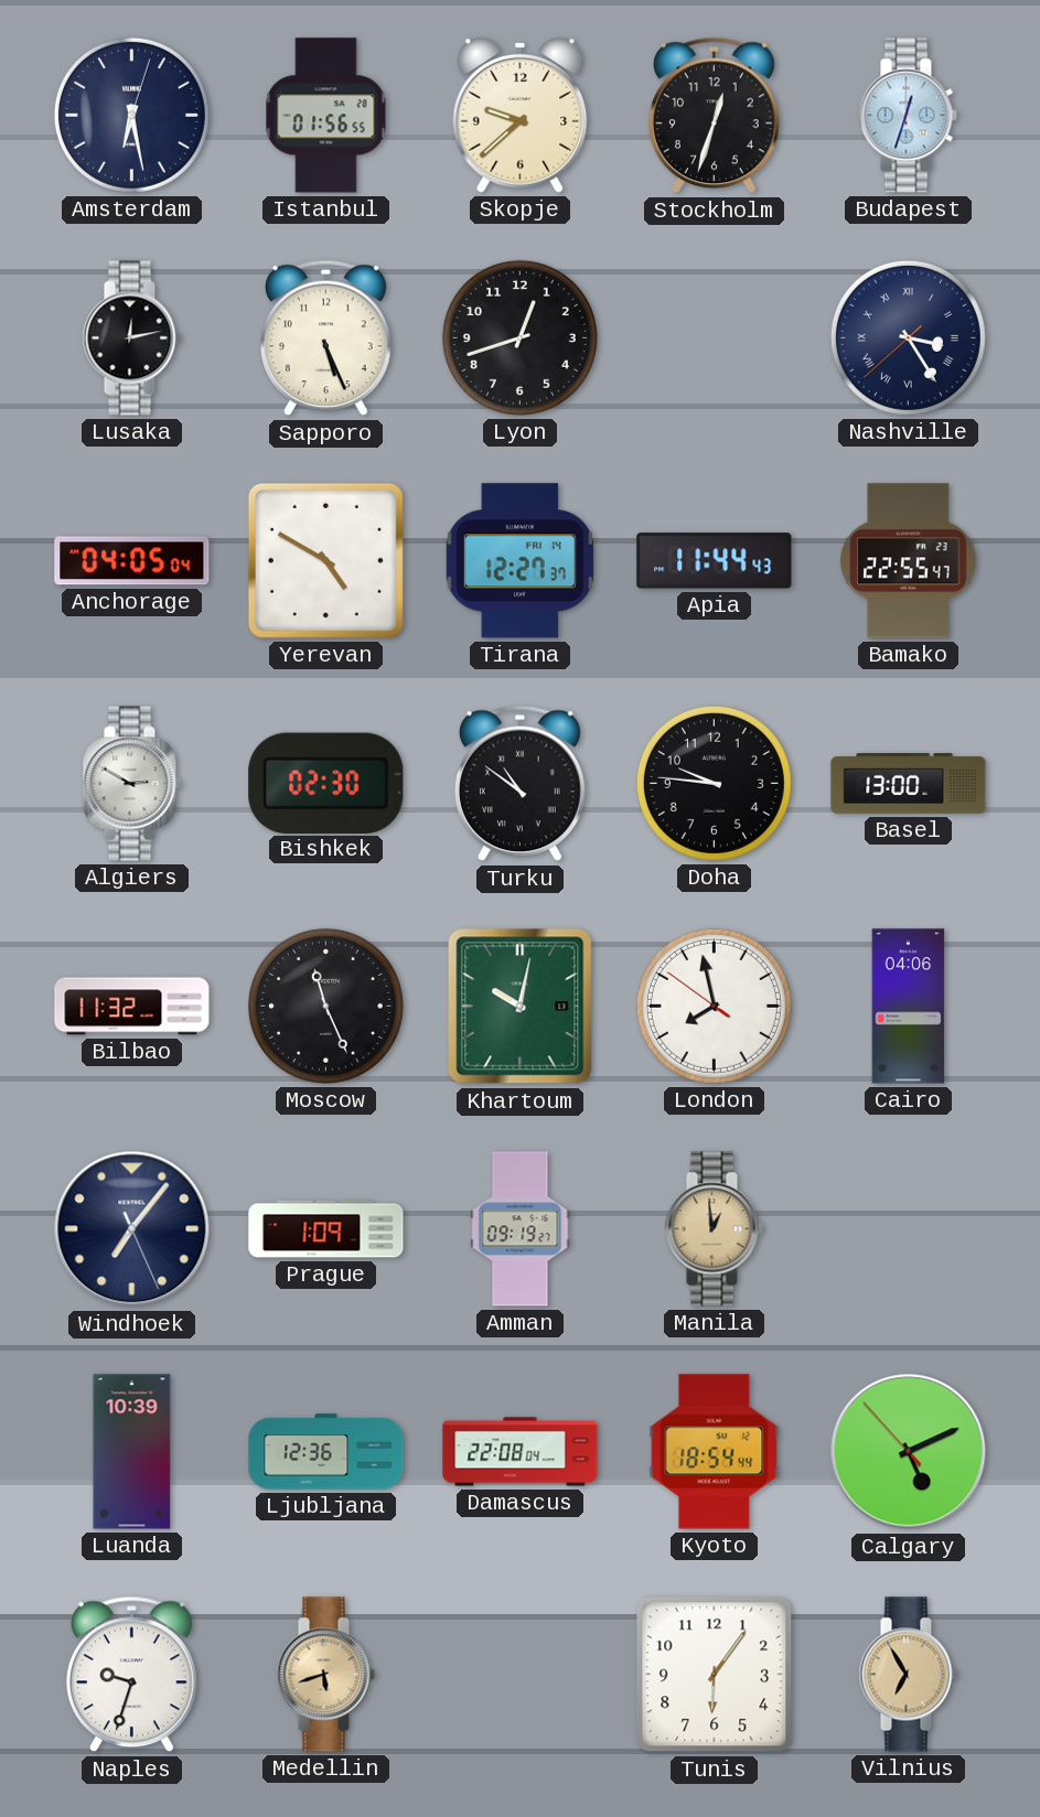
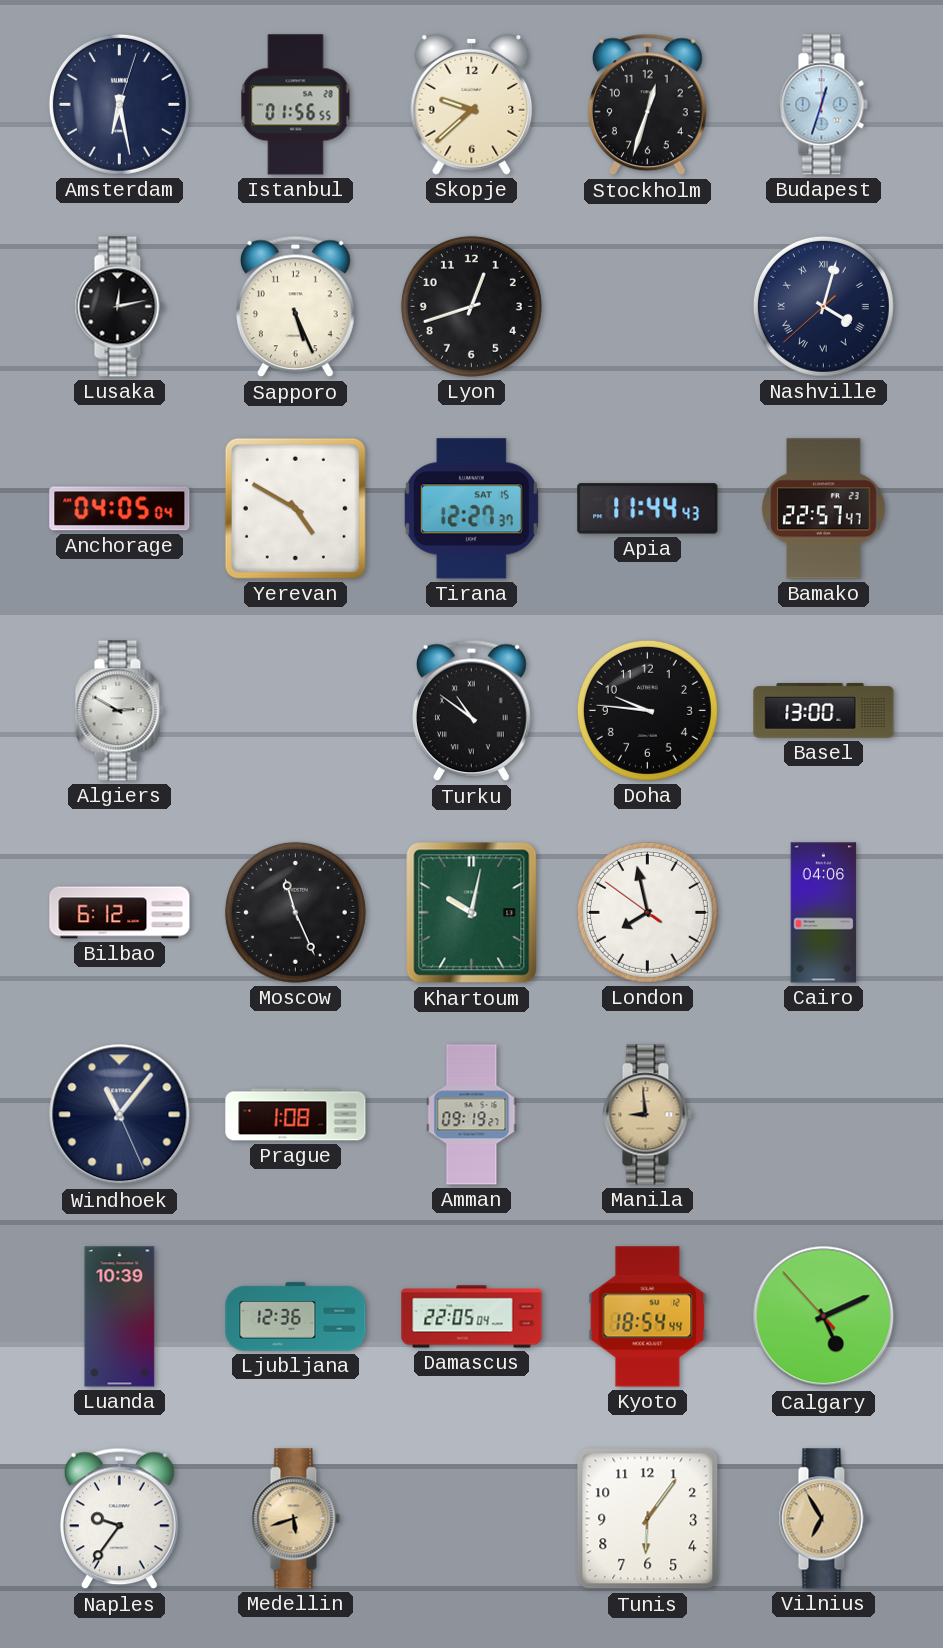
Nashville: 3:24 -> 4:02
Tirana date: FRI 14 -> SAT 15
Bamako: 22:55 -> 22:57
Bishkek: 02:30 -> none
Bilbao: 11:32 -> 6:12
Windhoek: 7:06 -> 11:06
Prague: 1:09 -> 1:08
Manila: 12:59 -> 8:59
Damascus: 22:08 -> 22:05
Naples: 9:33 -> 9:36
